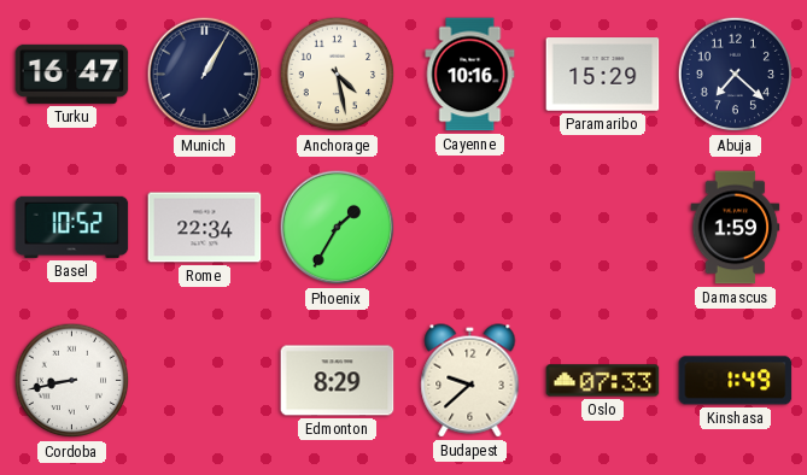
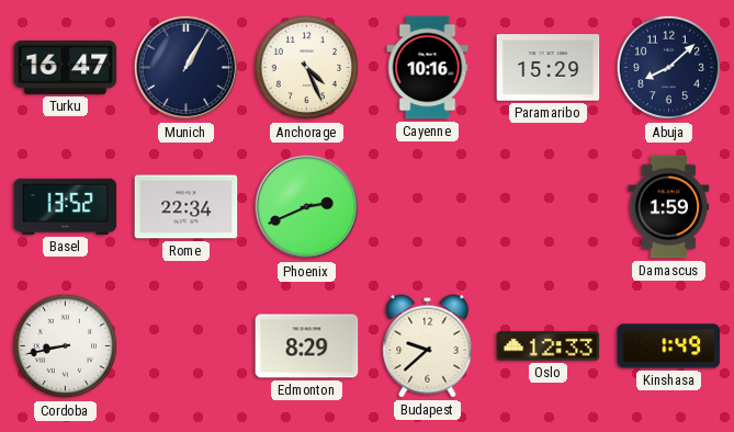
Anchorage: 4:28 -> 4:26
Abuja: 7:22 -> 8:08
Basel: 10:52 -> 13:52
Phoenix: 1:35 -> 2:41
Oslo: 07:33 -> 12:33
